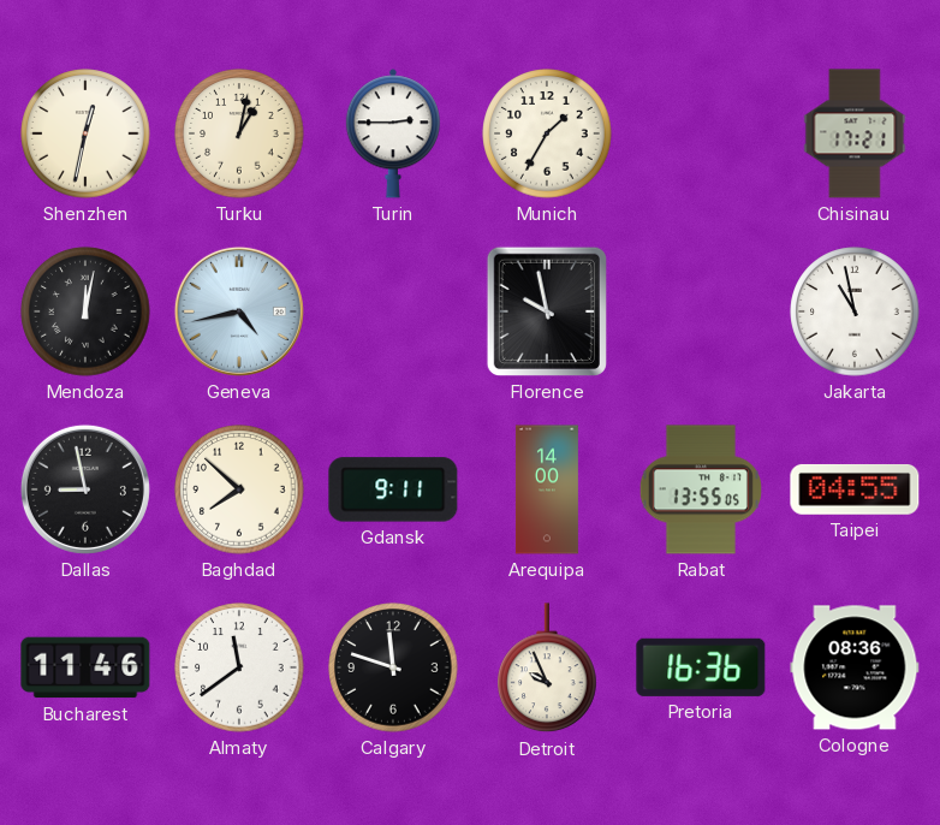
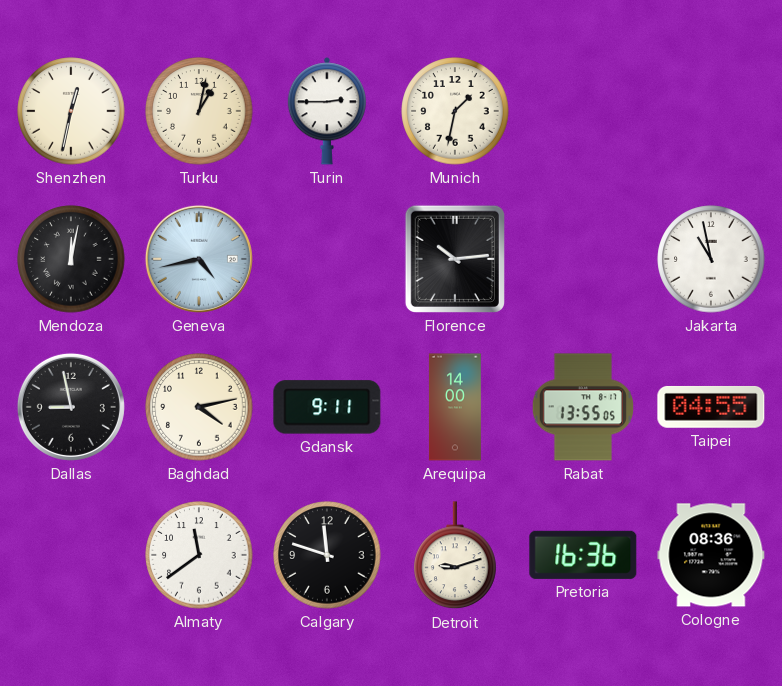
Munich: 1:35 -> 1:32
Chisinau: 17:21 -> none
Florence: 9:58 -> 10:14
Baghdad: 7:52 -> 4:13
Bucharest: 11:46 -> none
Detroit: 9:56 -> 9:12
